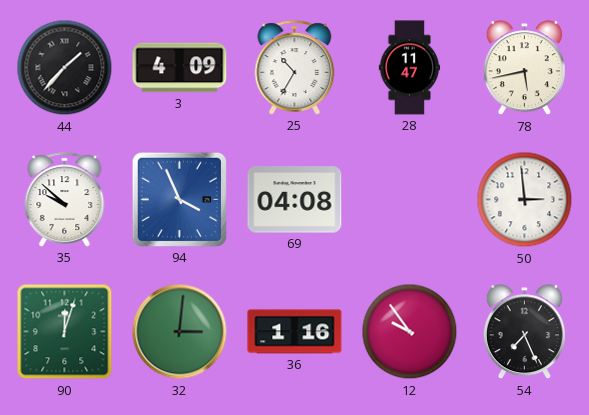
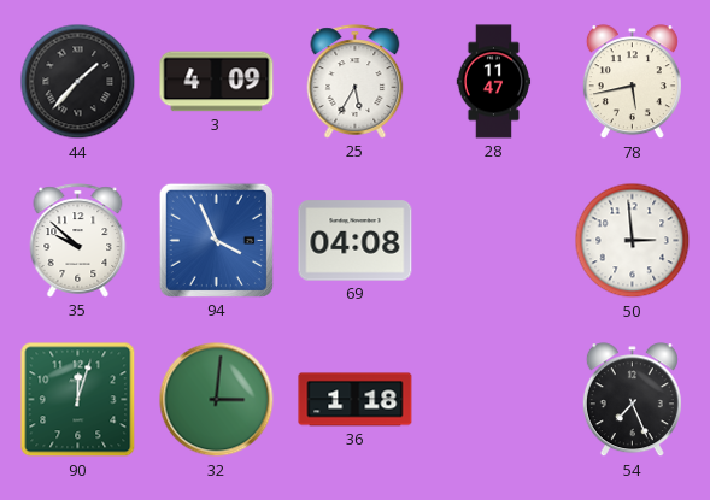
25: 10:35 -> 5:35
36: 1:16 -> 1:18
12: 9:54 -> none
